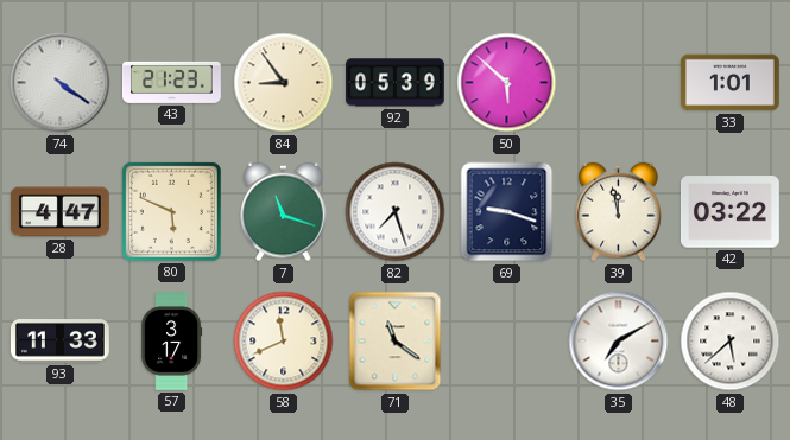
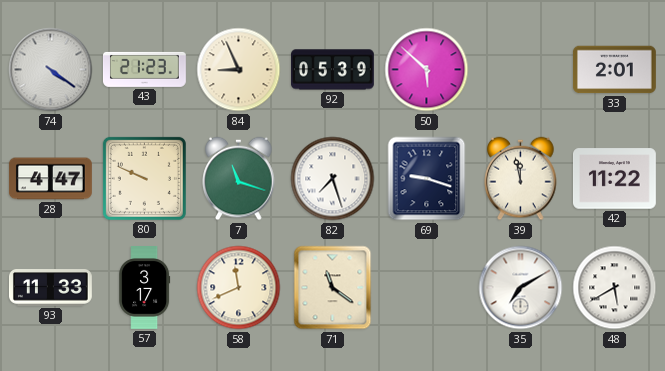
84: 8:54 -> 8:56
33: 1:01 -> 2:01
80: 5:49 -> 9:49
42: 03:22 -> 11:22
48: 5:38 -> 5:40
